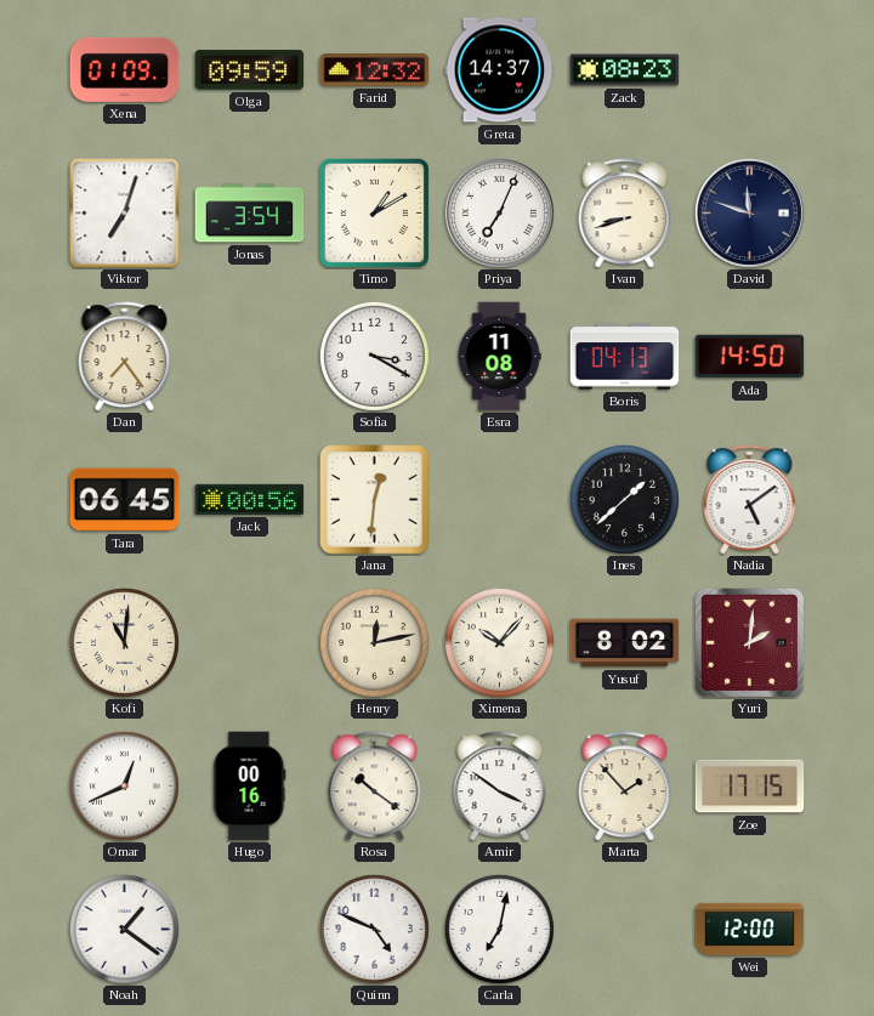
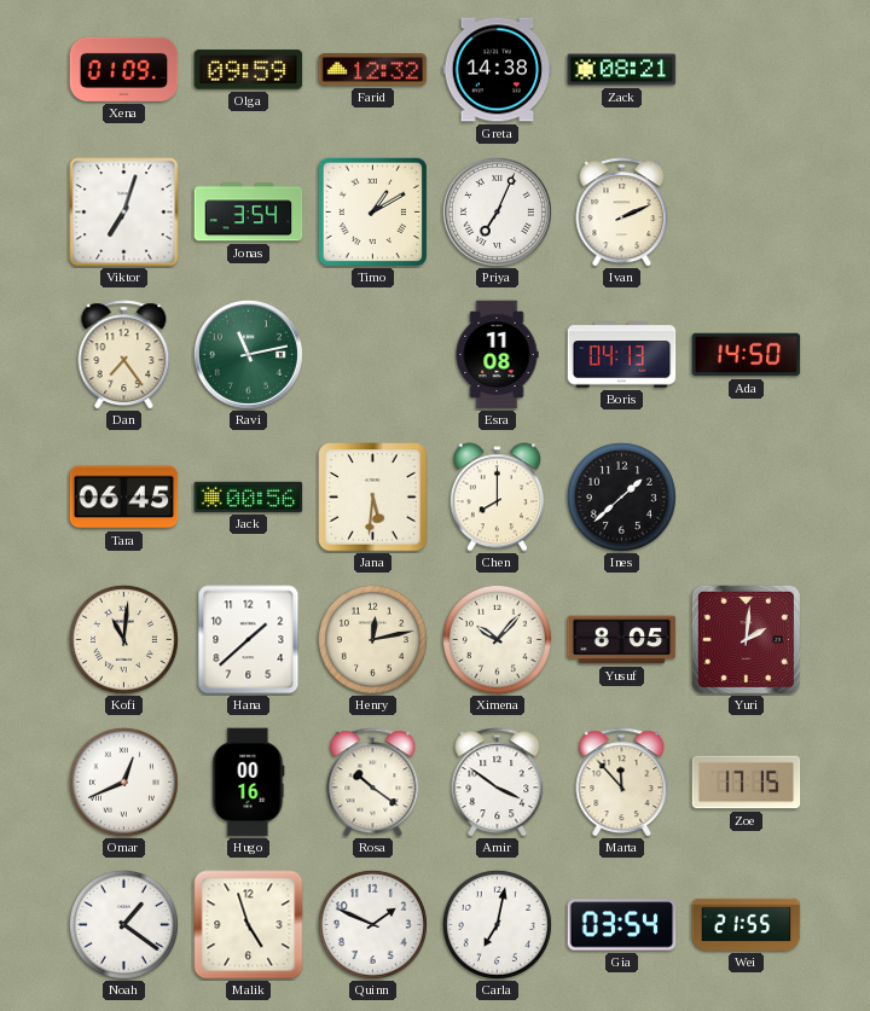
Greta: 14:37 -> 14:38
Zack: 08:23 -> 08:21
Ivan: 8:42 -> 2:11
David: 11:48 -> none
Ravi: none -> 11:13
Sofia: 3:20 -> none
Jana: 12:31 -> 5:31
Chen: none -> 8:00
Nadia: 5:09 -> none
Hana: none -> 1:38
Yusuf: 8:02 -> 8:05
Marta: 1:53 -> 11:53
Malik: none -> 4:57
Quinn: 4:49 -> 1:49
Gia: none -> 03:54
Wei: 12:00 -> 21:55
